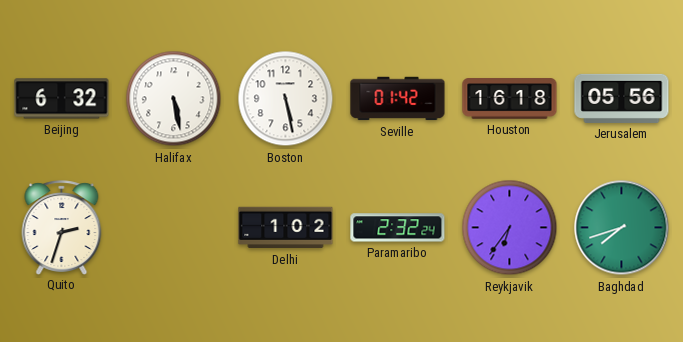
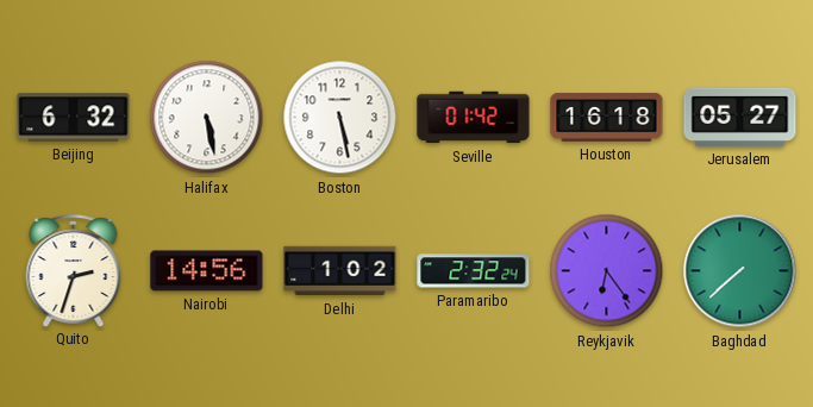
Jerusalem: 05:56 -> 05:27
Nairobi: none -> 14:56
Reykjavik: 6:36 -> 6:24
Baghdad: 7:42 -> 7:38
